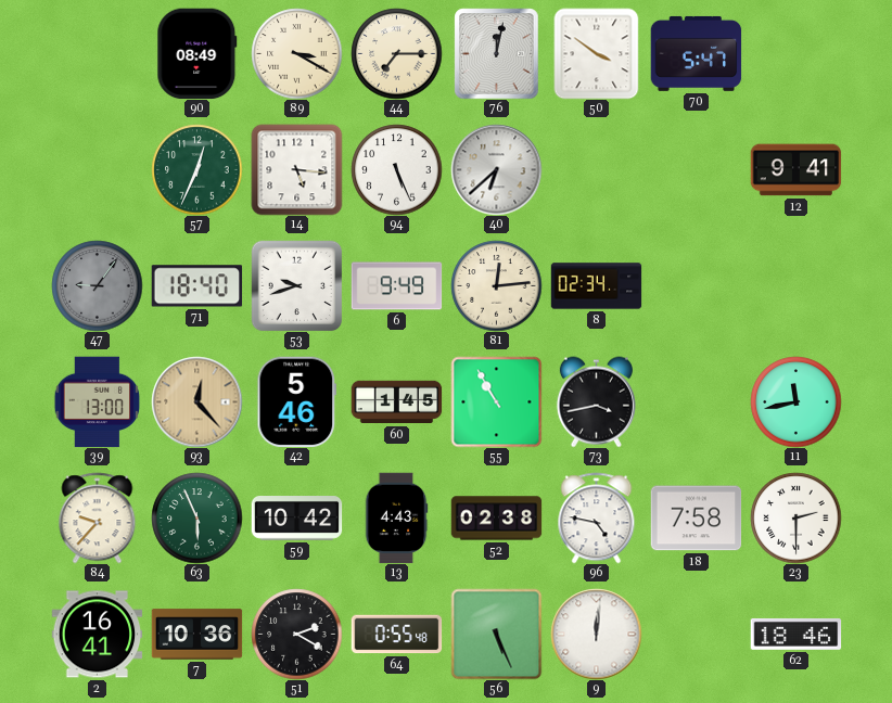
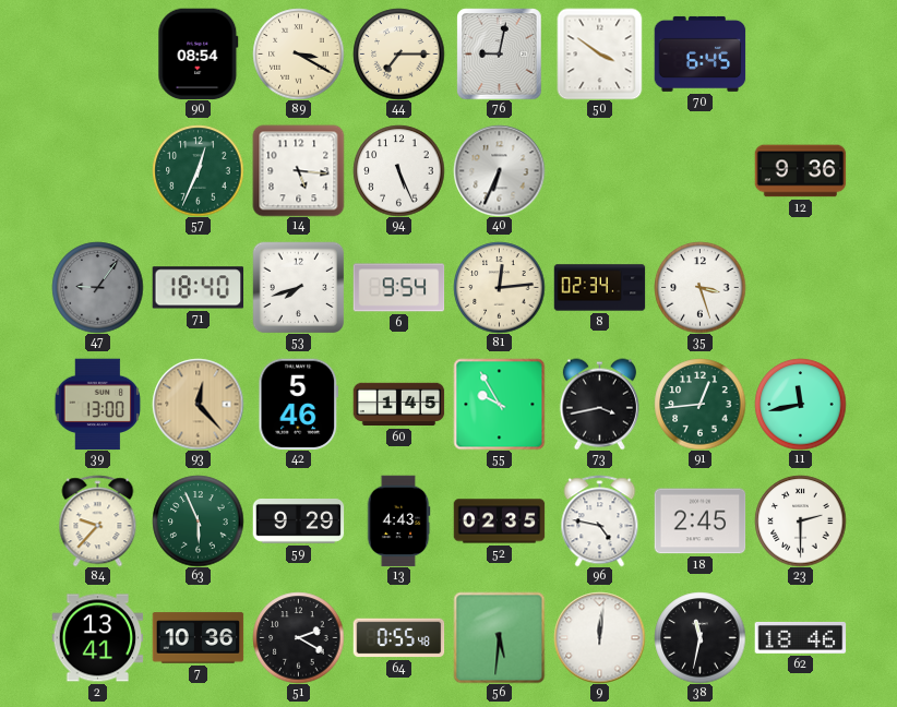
90: 08:49 -> 08:54
76: 12:02 -> 9:02
70: 5:47 -> 6:45
40: 6:38 -> 6:34
12: 9:41 -> 9:36
53: 9:42 -> 7:42
6: 9:49 -> 9:54
35: none -> 3:27
55: 10:55 -> 9:55
91: none -> 12:44
59: 10:42 -> 9:29
52: 02:38 -> 02:35
18: 7:58 -> 2:45
2: 16:41 -> 13:41
56: 5:26 -> 5:31
38: none -> 11:32
